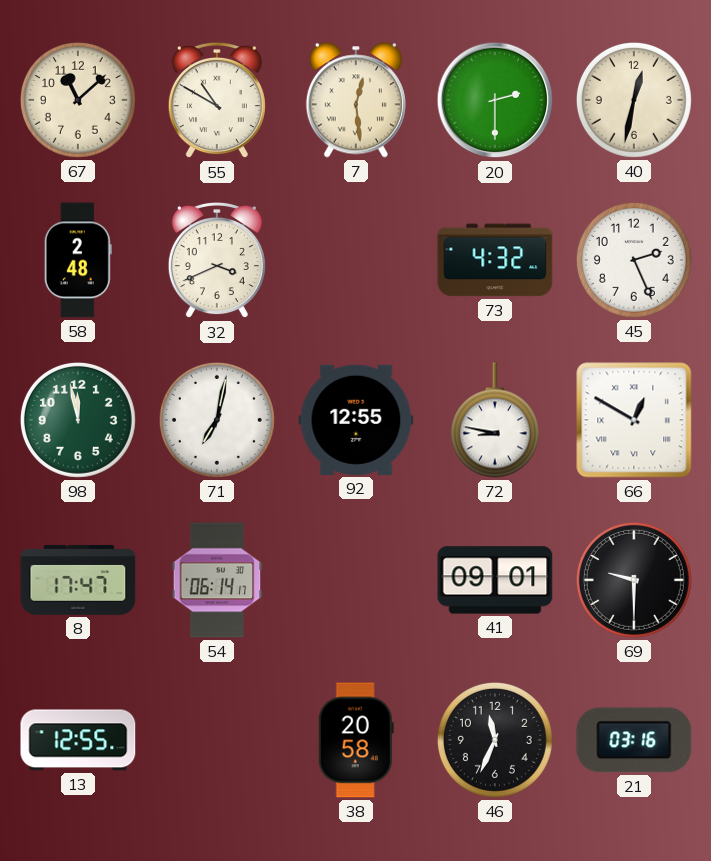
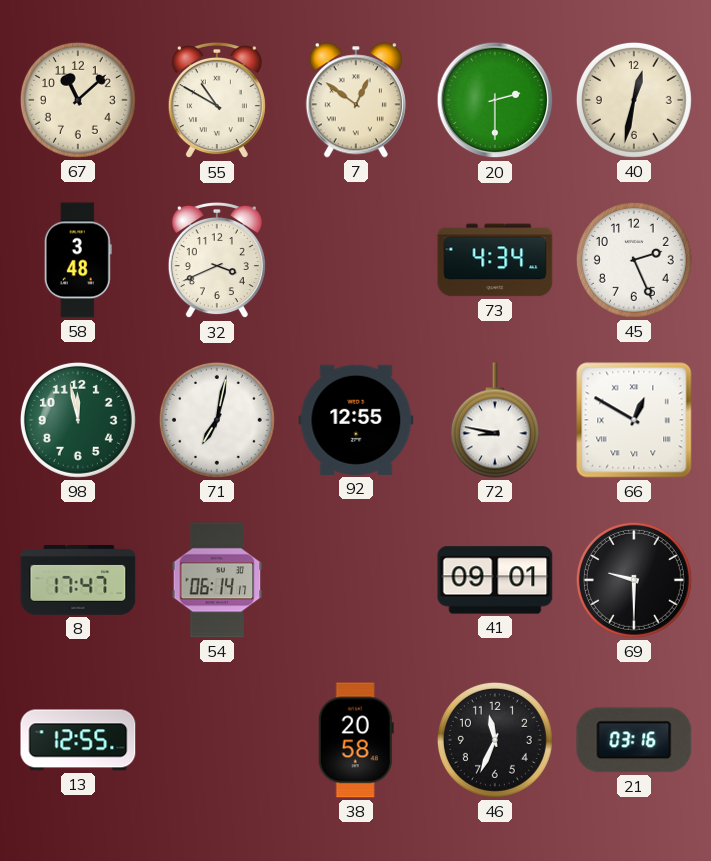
7: 12:29 -> 12:51
58: 2:48 -> 3:48
73: 4:32 -> 4:34
